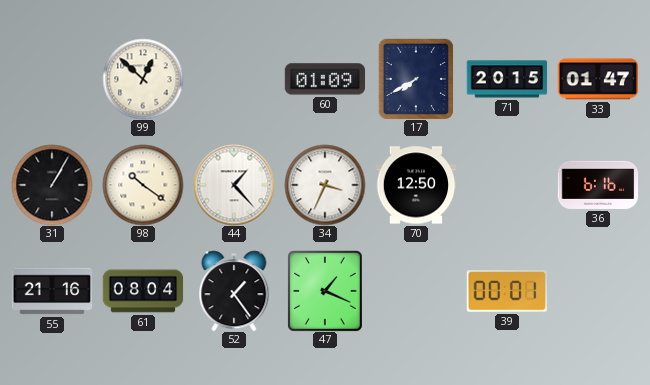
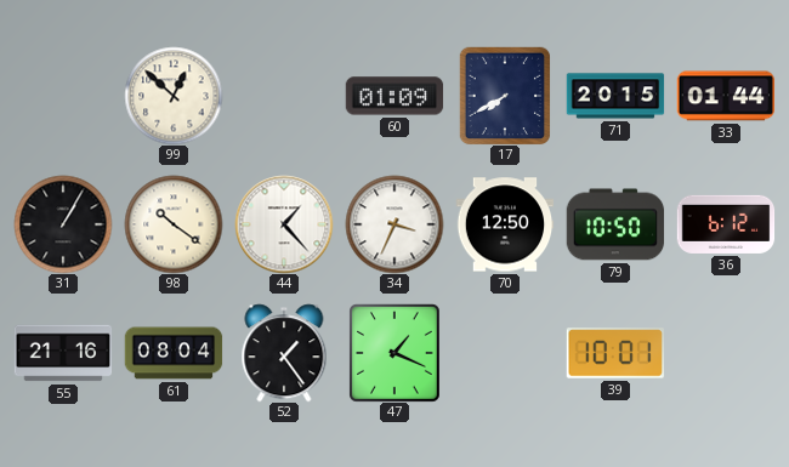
33: 01:47 -> 01:44
79: none -> 10:50
36: 6:16 -> 6:12
39: 00:01 -> 10:01
